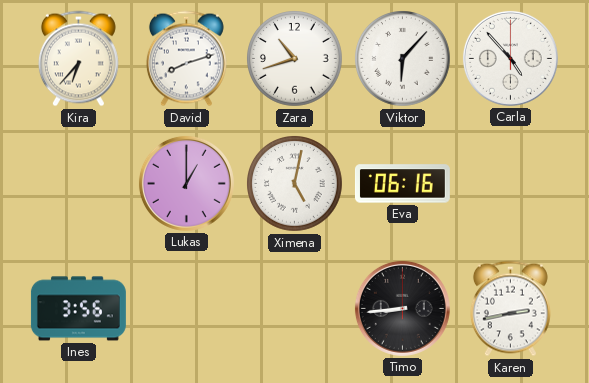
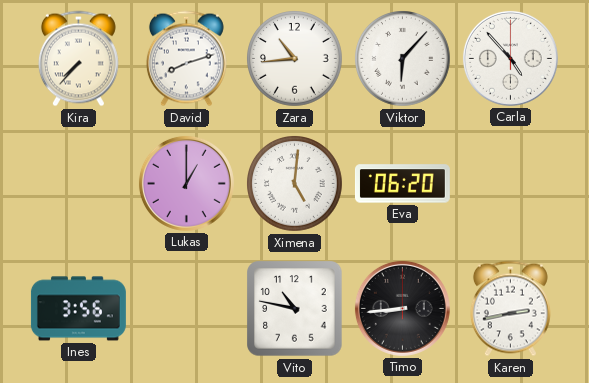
Kira: 6:37 -> 7:37
Zara: 10:42 -> 10:44
Ximena: 5:02 -> 5:01
Eva: 06:16 -> 06:20
Vito: none -> 10:47
